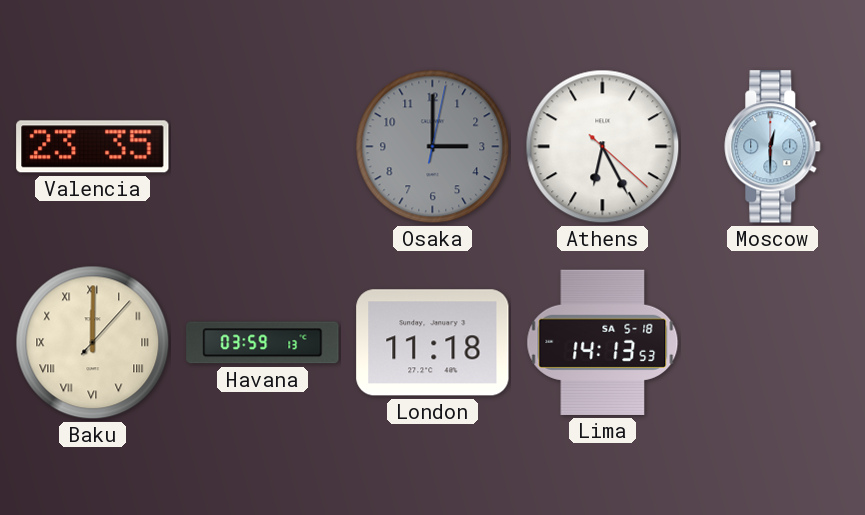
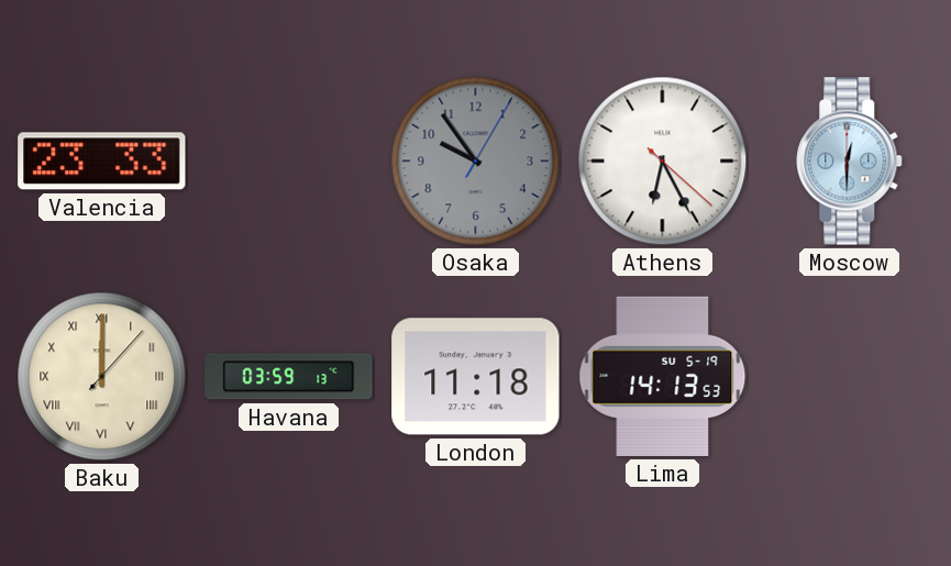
Valencia: 23:35 -> 23:33
Osaka: 3:00 -> 9:54
Lima date: SA 5-18 -> SU 5-19
